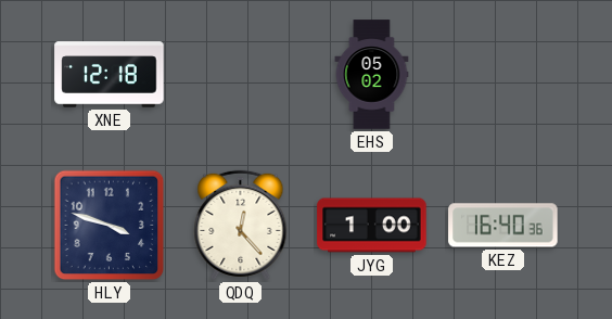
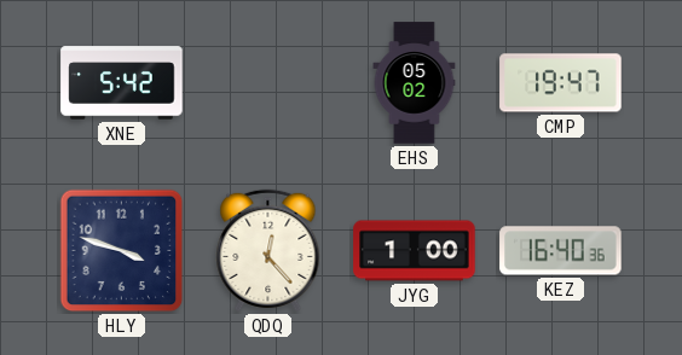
XNE: 12:18 -> 5:42
CMP: none -> 19:47
